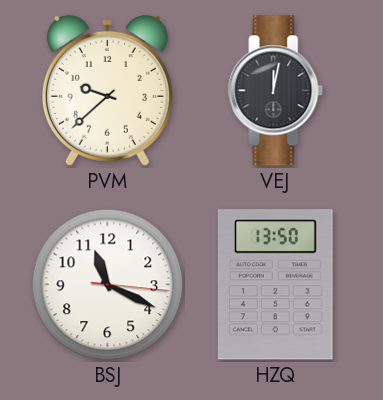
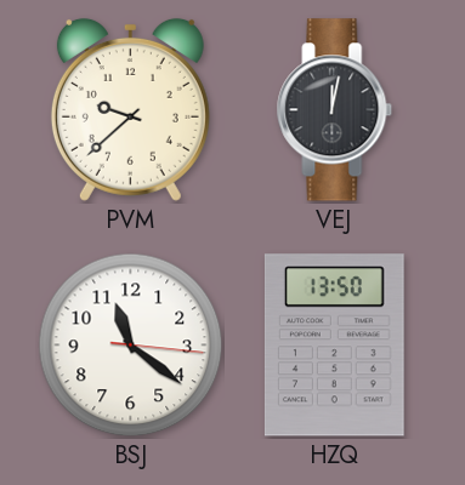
BSJ: 11:19 -> 11:21
